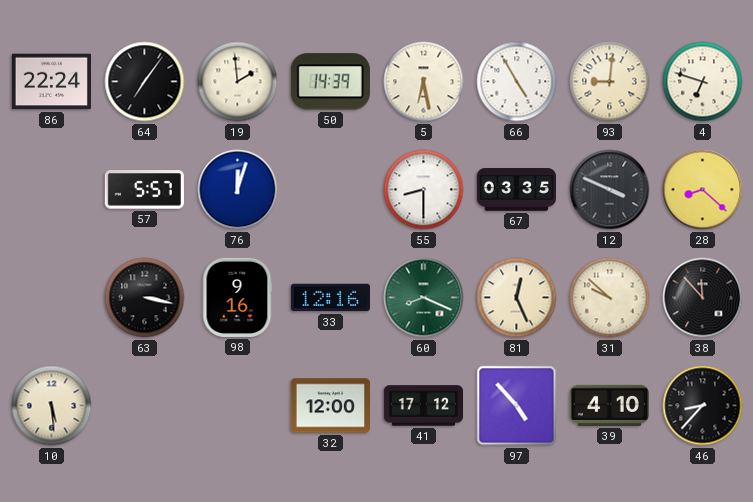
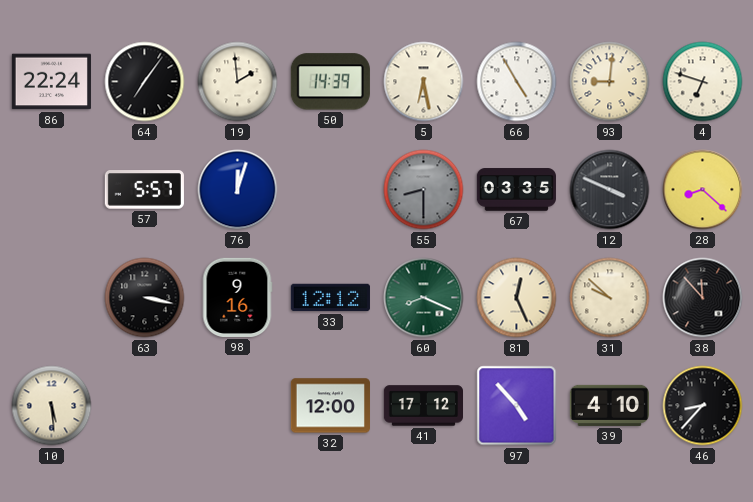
55 dial: white -> grey
33: 12:16 -> 12:12
